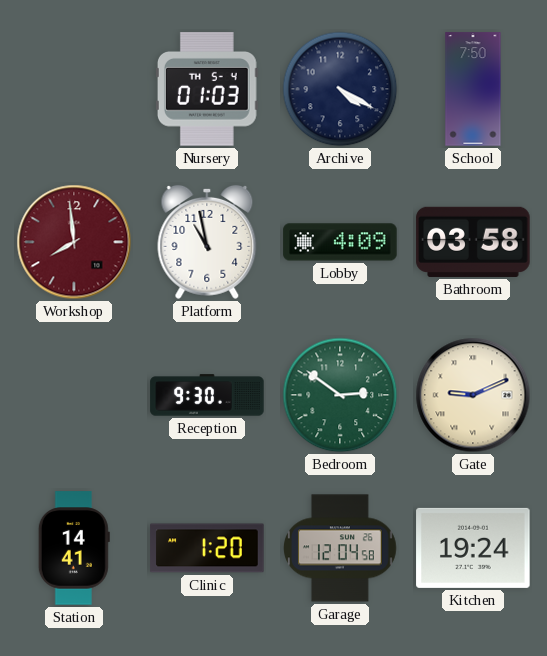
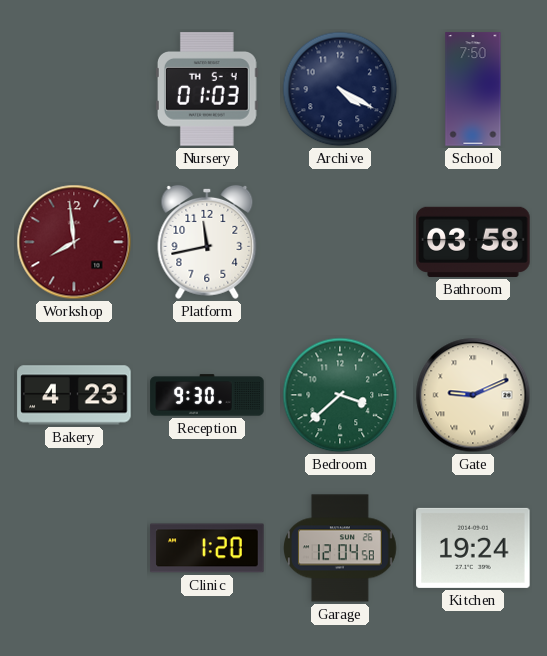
Platform: 10:58 -> 11:43
Lobby: 4:09 -> none
Bakery: none -> 4:23
Bedroom: 2:51 -> 3:38
Station: 14:41 -> none
